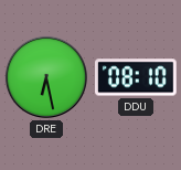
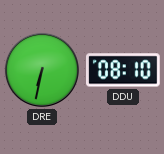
DRE: 6:28 -> 6:32
